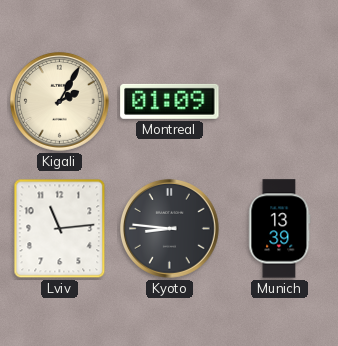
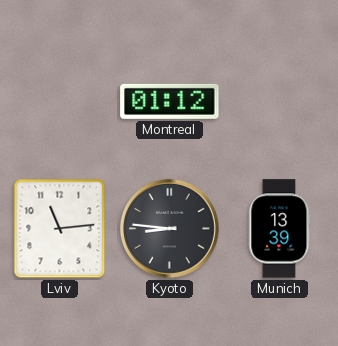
Kigali: 2:05 -> none
Montreal: 01:09 -> 01:12
